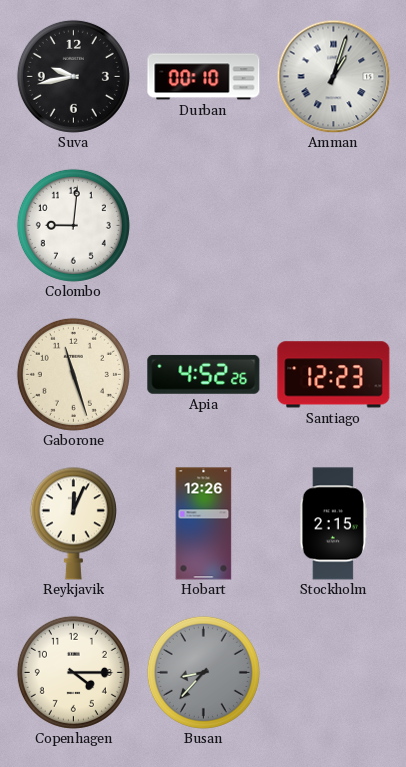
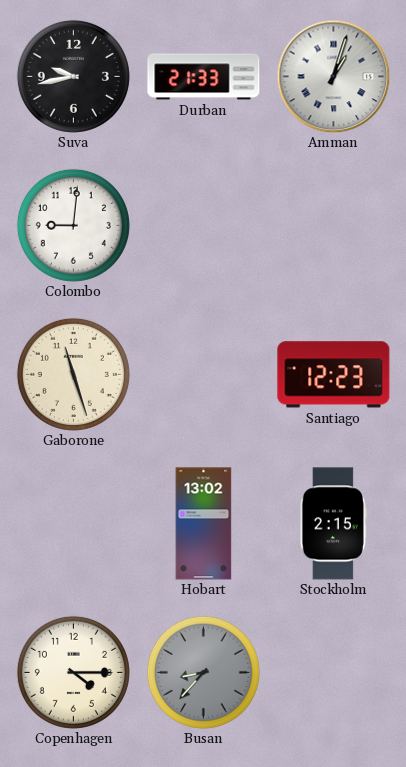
Durban: 00:10 -> 21:33
Apia: 4:52 -> none
Reykjavik: 12:04 -> none
Hobart: 12:26 -> 13:02
